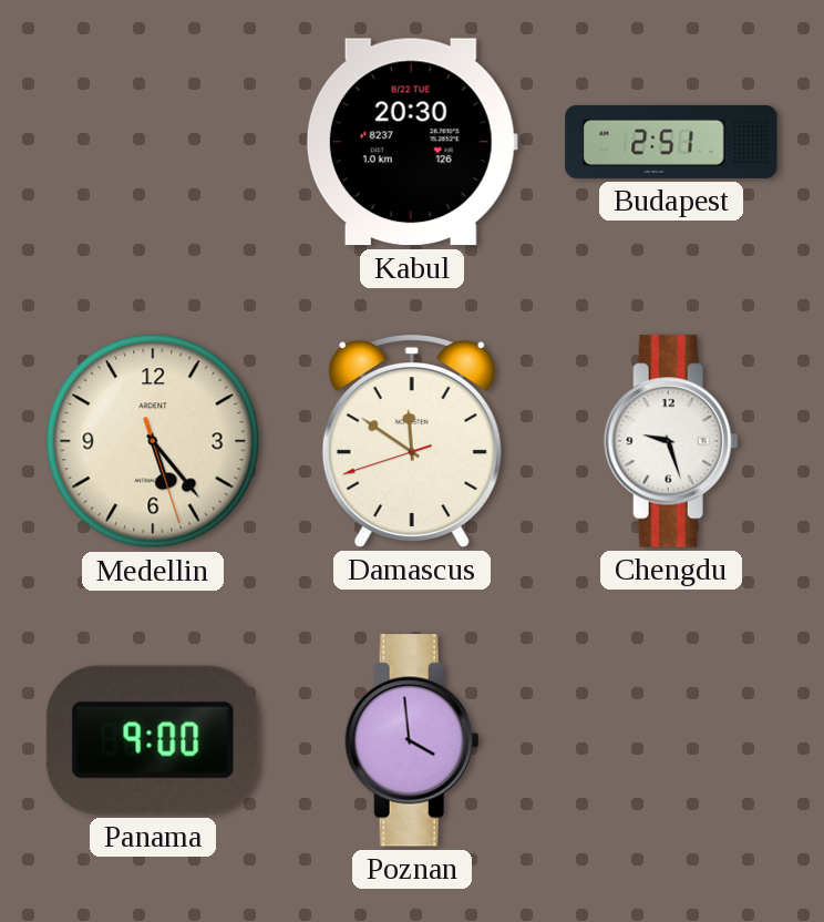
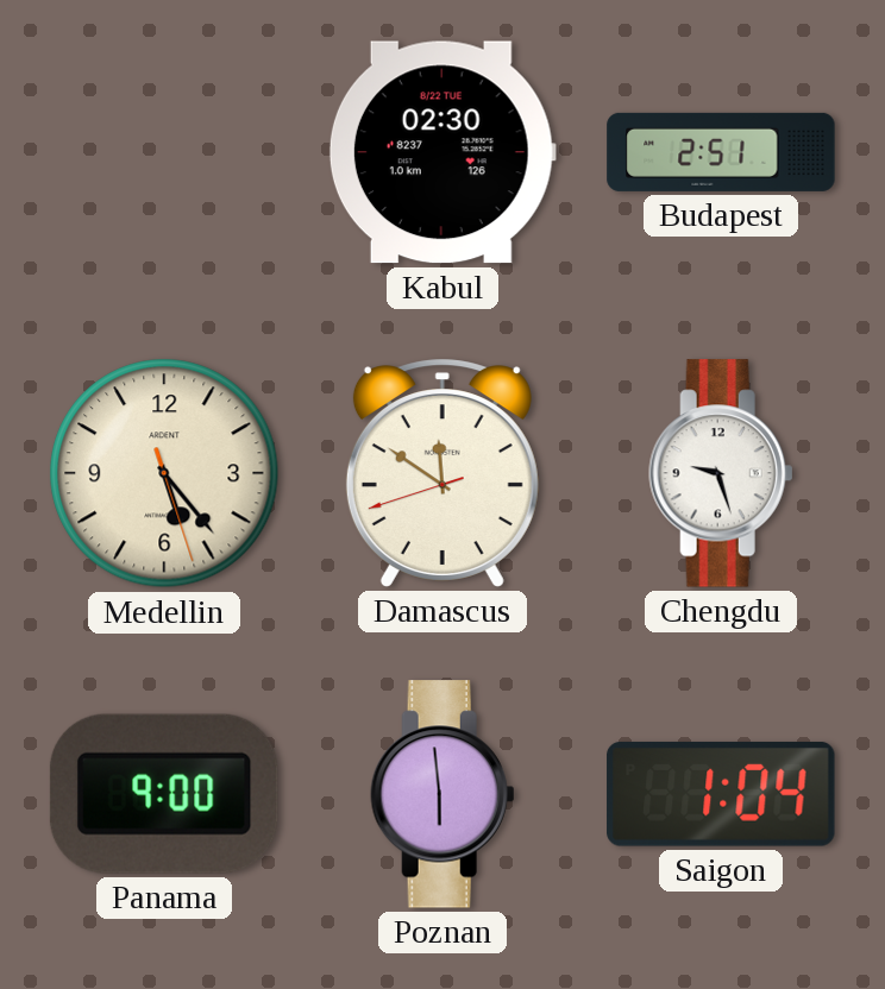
Kabul: 20:30 -> 02:30
Poznan: 3:59 -> 5:59
Saigon: none -> 1:04
